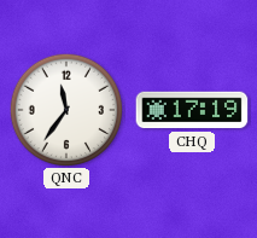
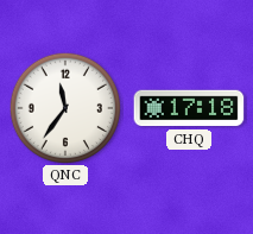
CHQ: 17:19 -> 17:18
